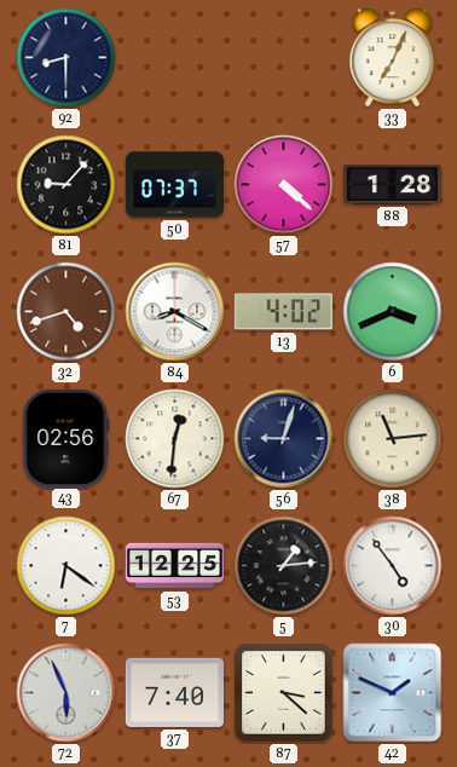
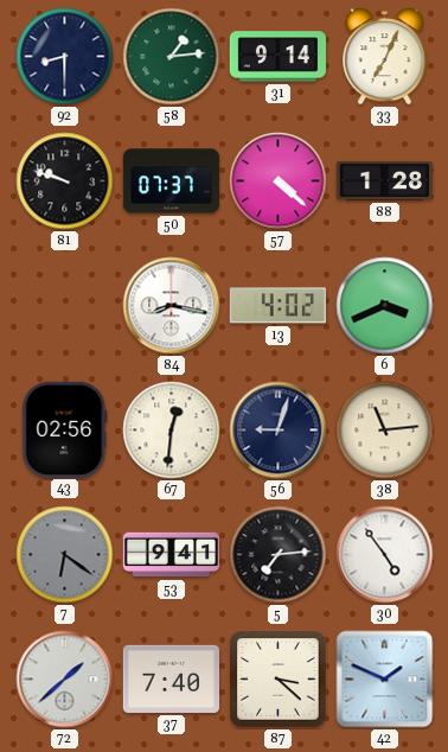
58: none -> 1:14
31: none -> 9:14
81: 9:07 -> 9:48
32: 4:42 -> none
84: 8:20 -> 8:17
7 dial: white -> grey
53: 12:25 -> 9:41
5: 1:14 -> 7:14
72: 5:56 -> 1:38
